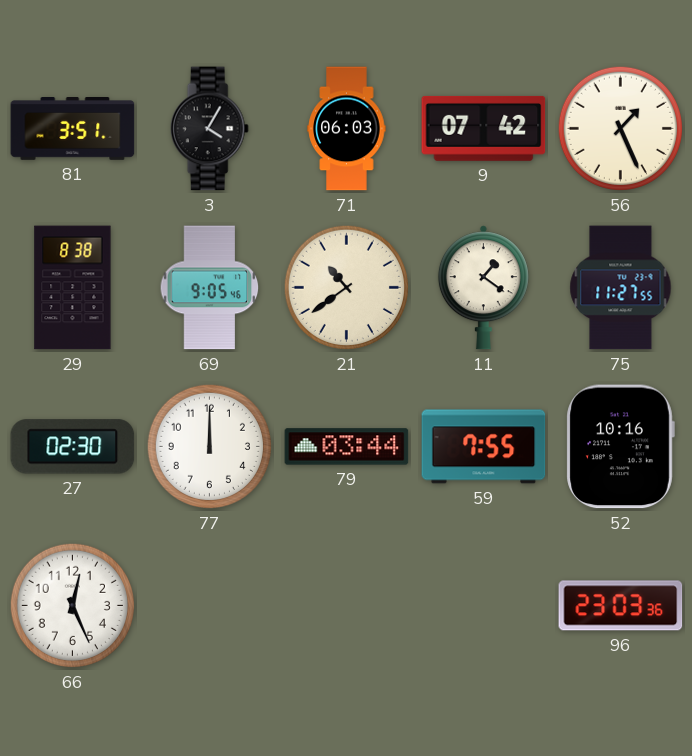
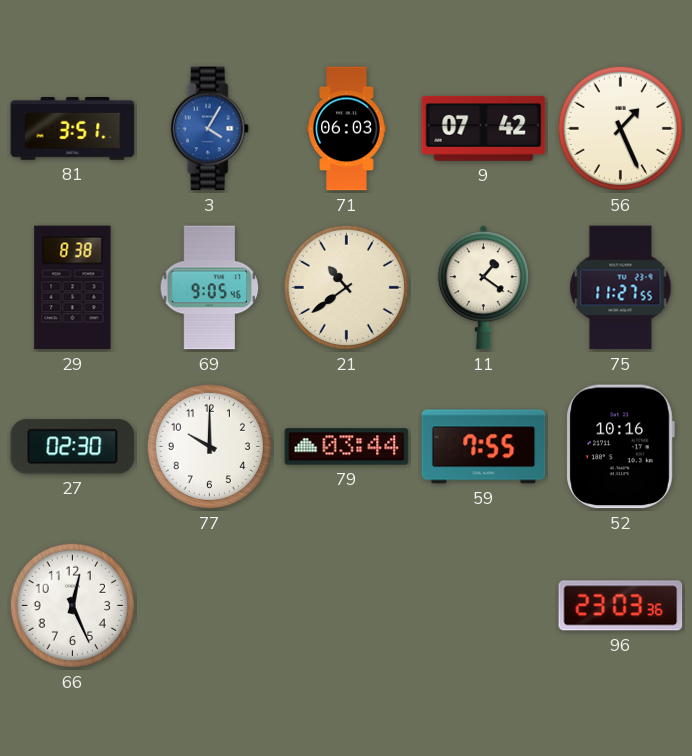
3 dial: black -> blue
77: 12:00 -> 10:00
